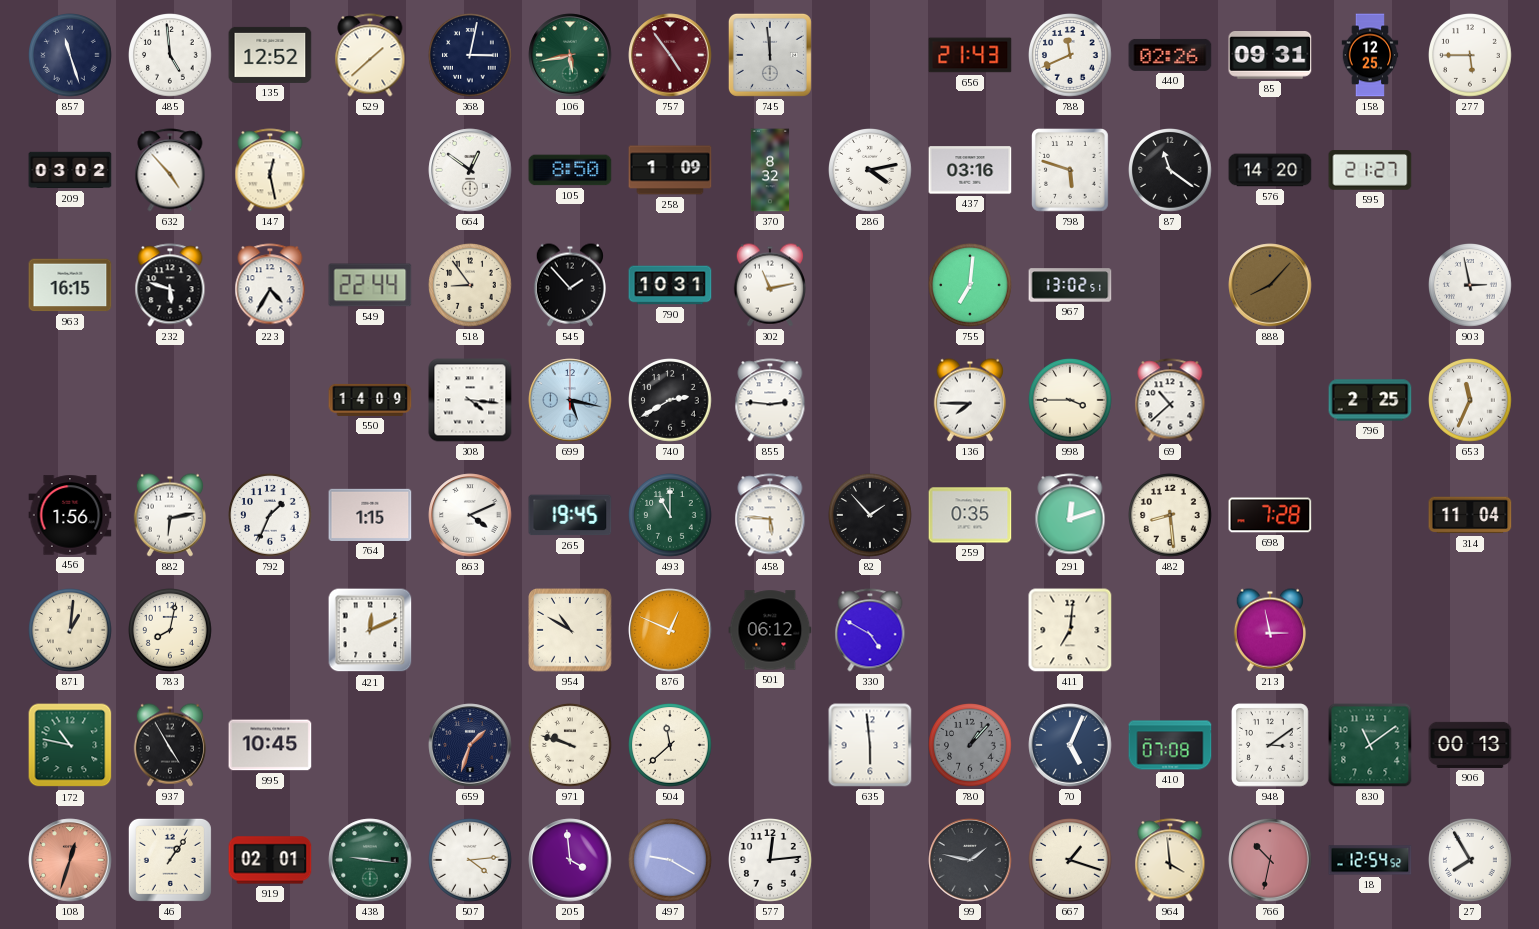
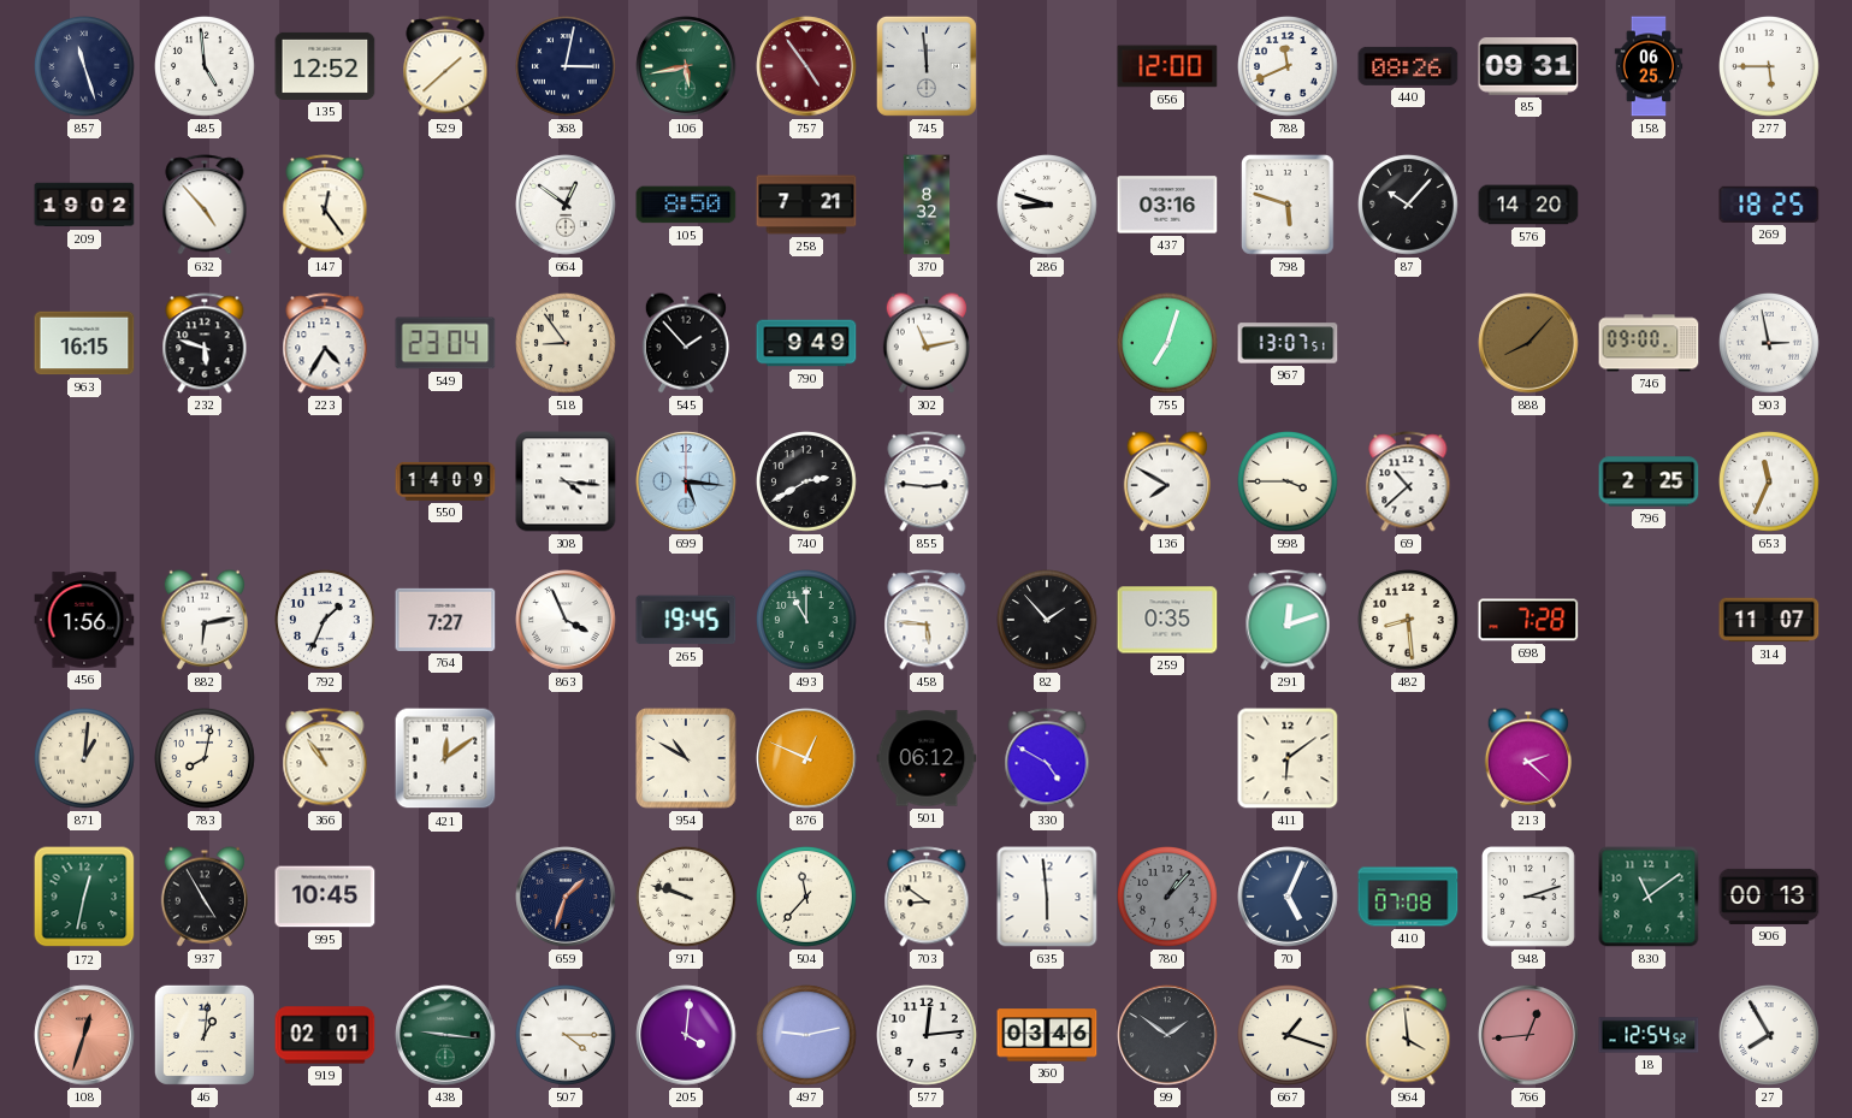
656: 21:43 -> 12:00
440: 02:26 -> 08:26
158: 12:25 -> 06:25
209: 03:02 -> 19:02
147: 12:28 -> 12:24
258: 1:09 -> 7:21
286: 4:13 -> 8:48
87: 11:21 -> 10:07
595: 21:27 -> none
269: none -> 18:25
549: 22:44 -> 23:04
790: 10:31 -> 9:49
755: 7:01 -> 7:03
967: 13:02 -> 13:07
746: none -> 09:00
699: 5:17 -> 5:16
136: 7:45 -> 7:50
764: 1:15 -> 7:27
863: 4:11 -> 3:56
314: 11:04 -> 11:07
366: none -> 10:54
421: 12:11 -> 12:09
411: 7:01 -> 6:09
213: 2:58 -> 2:22
172: 10:47 -> 12:32
504: 11:38 -> 11:37
703: none -> 8:51
948: 3:09 -> 3:12
46: 1:06 -> 1:01
507: 4:14 -> 4:15
205: 3:59 -> 4:01
497: 9:20 -> 9:13
360: none -> 03:46
99: 1:47 -> 1:51
766: 10:32 -> 12:44
